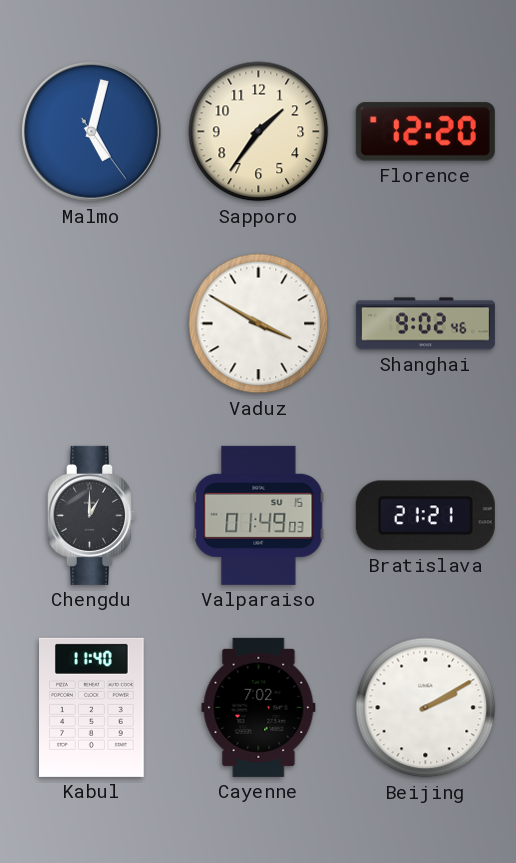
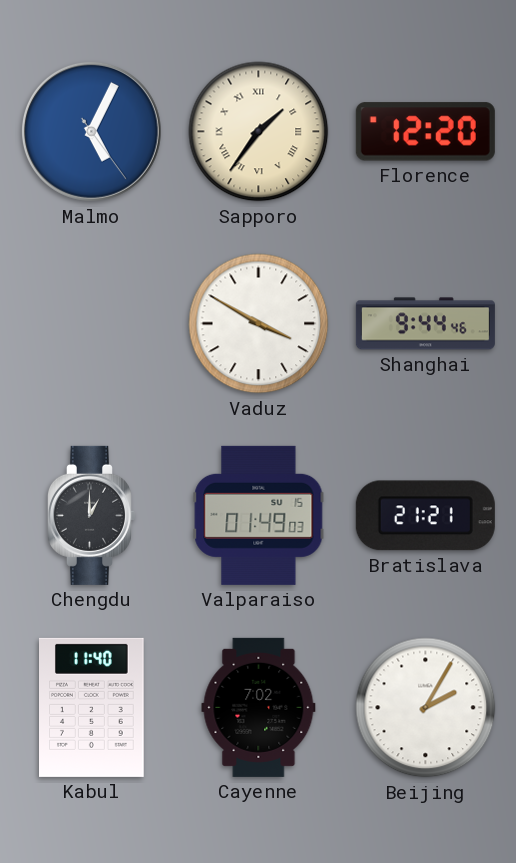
Malmo: 5:02 -> 5:04
Sapporo numerals: Arabic -> Roman
Shanghai: 9:02 -> 9:44
Beijing: 2:10 -> 2:05
